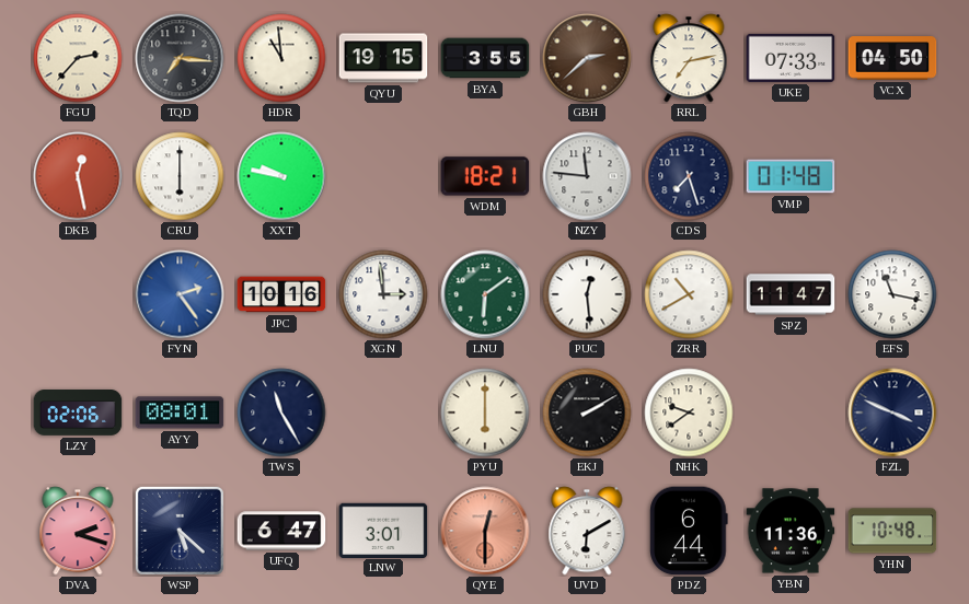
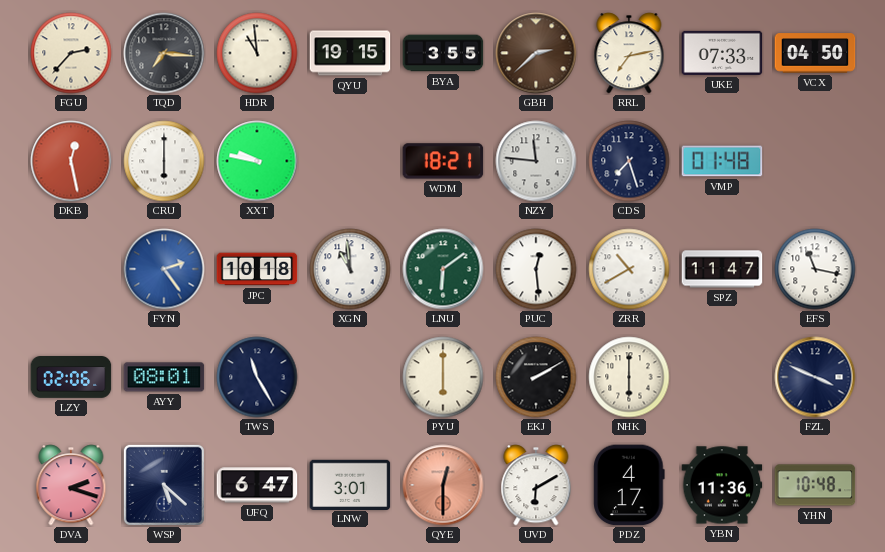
JPC: 10:16 -> 10:18
XGN: 2:59 -> 10:59
NHK: 9:39 -> 6:00
PDZ: 6:44 -> 4:17
